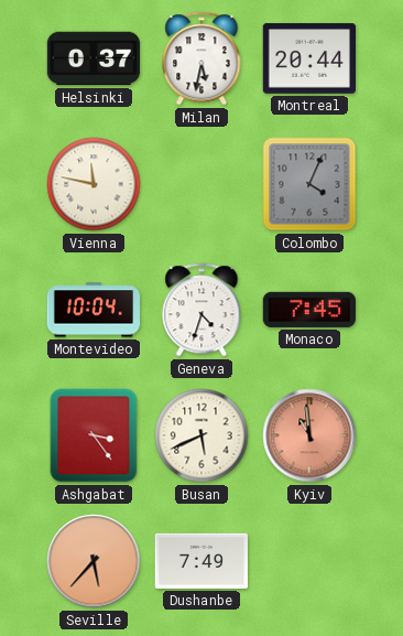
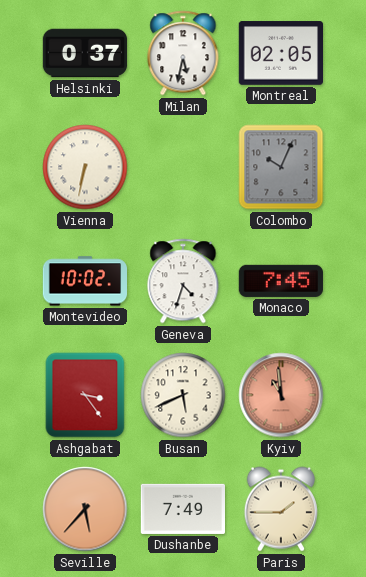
Montreal: 20:44 -> 02:05
Vienna: 11:47 -> 6:32
Colombo: 4:04 -> 10:04
Montevideo: 10:04 -> 10:02
Paris: none -> 1:45
